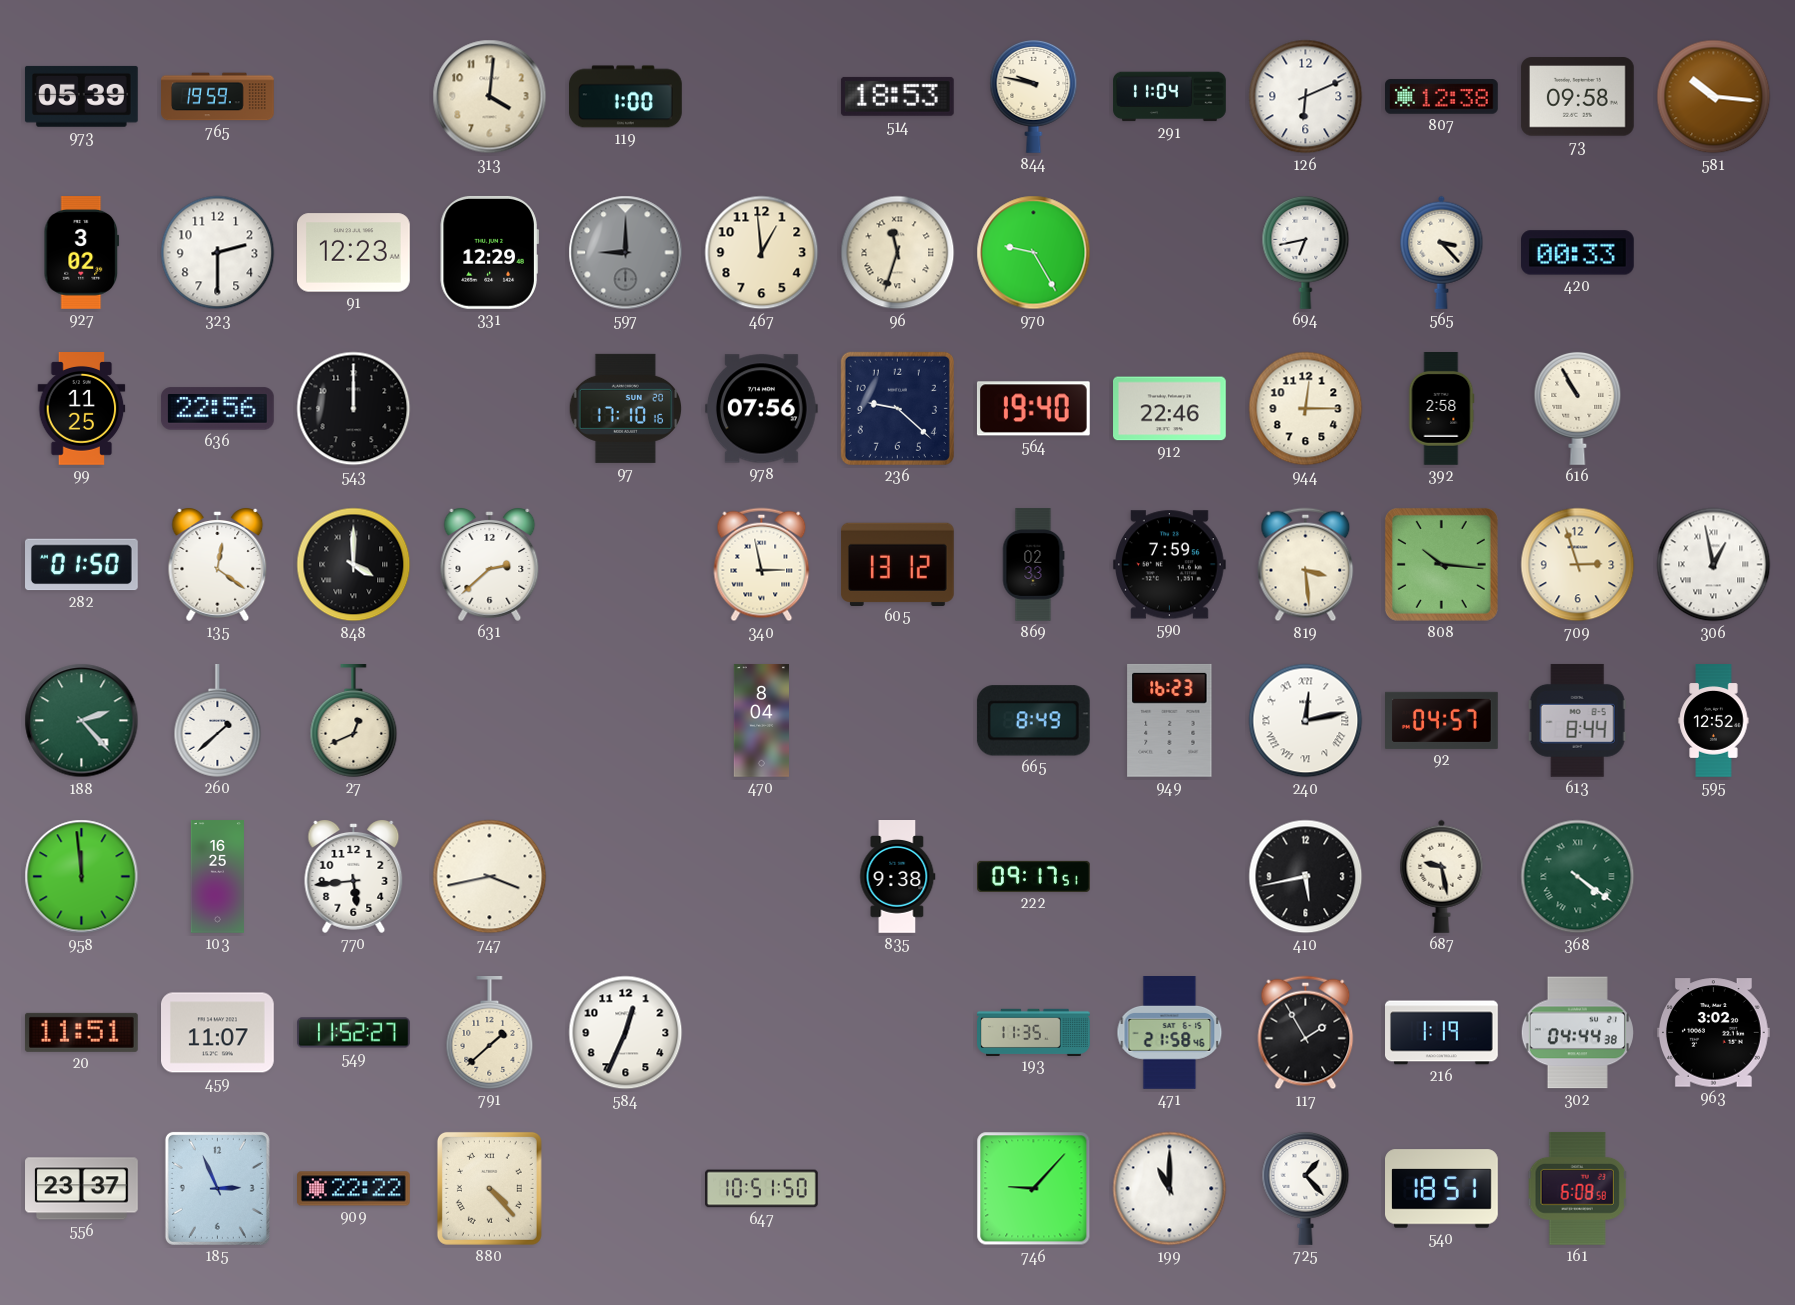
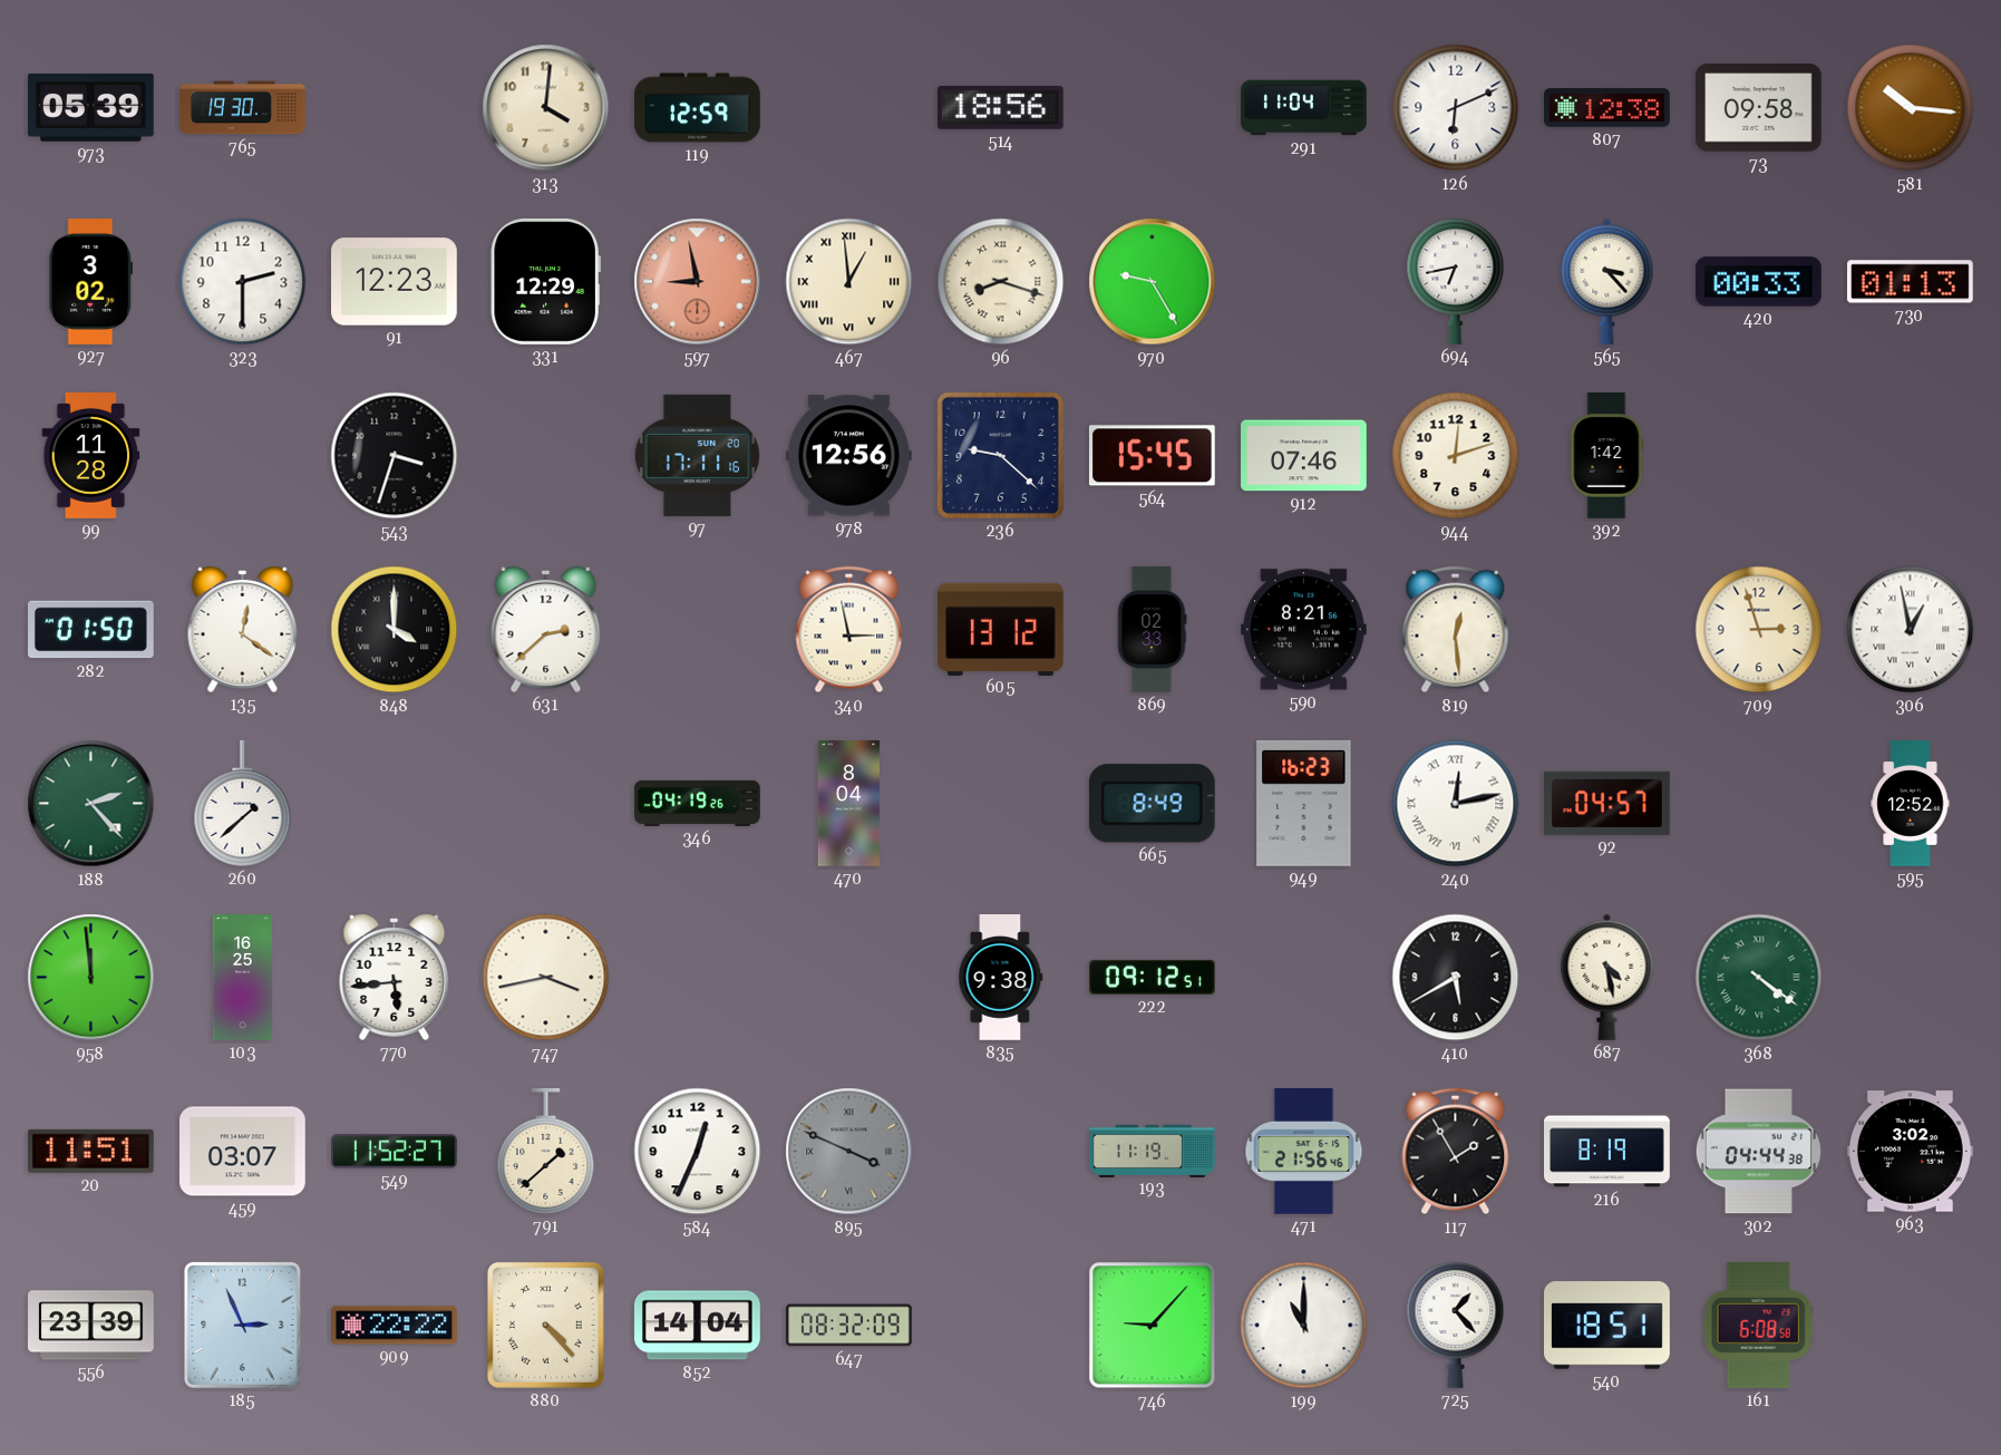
765: 19:59 -> 19:30
119: 1:00 -> 12:59
514: 18:53 -> 18:56
844: 9:47 -> none
597: 9:00 -> 8:58
597 dial: grey -> salmon
467 numerals: Arabic -> Roman
96: 11:33 -> 8:18
730: none -> 01:13
99: 11:25 -> 11:28
636: 22:56 -> none
543: 12:00 -> 3:33
97: 17:10 -> 17:11
978: 07:56 -> 12:56
564: 19:40 -> 15:45
912: 22:46 -> 07:46
944: 12:15 -> 12:12
392: 2:58 -> 1:42
616: 10:55 -> none
590: 7:59 -> 8:21
819: 3:29 -> 12:29
808: 10:16 -> none
27: 12:41 -> none
346: none -> 04:19
613: 8:44 -> none
222: 09:17 -> 09:12
410: 5:43 -> 5:40
687: 9:28 -> 4:28
459: 11:07 -> 03:07
895: none -> 3:49
193: 11:35 -> 11:19
471: 21:58 -> 21:56
216: 1:19 -> 8:19
556: 23:37 -> 23:39
852: none -> 14:04
647: 10:51 -> 08:32
